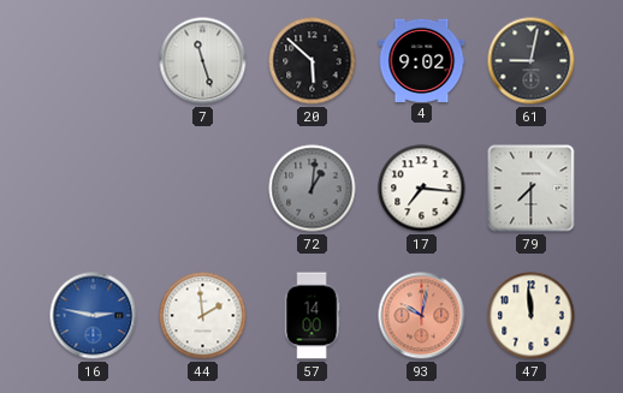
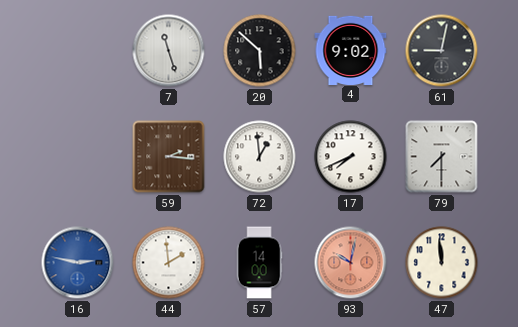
59: none -> 2:16
72: 1:01 -> 12:59
72 dial: grey -> white
17: 7:16 -> 7:41
